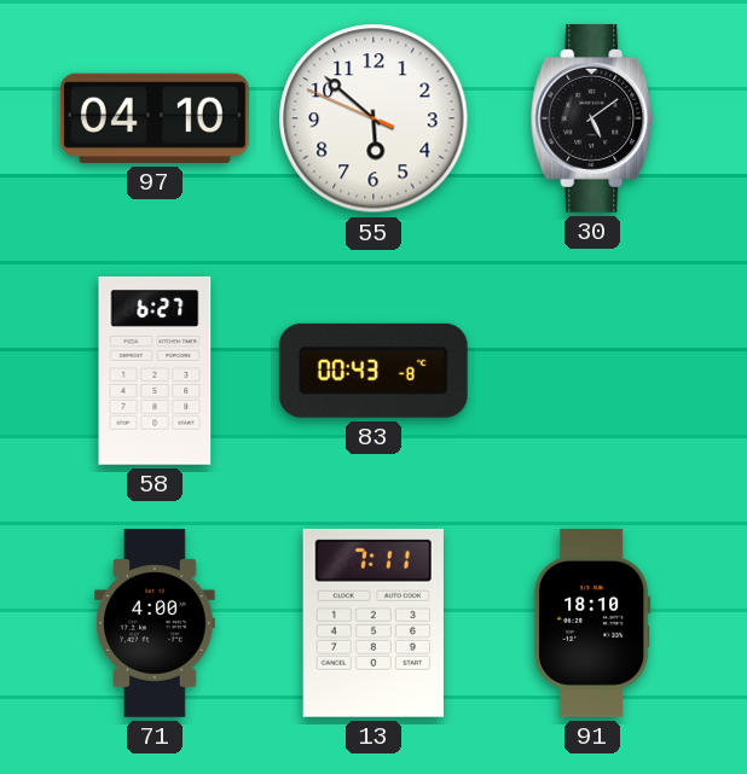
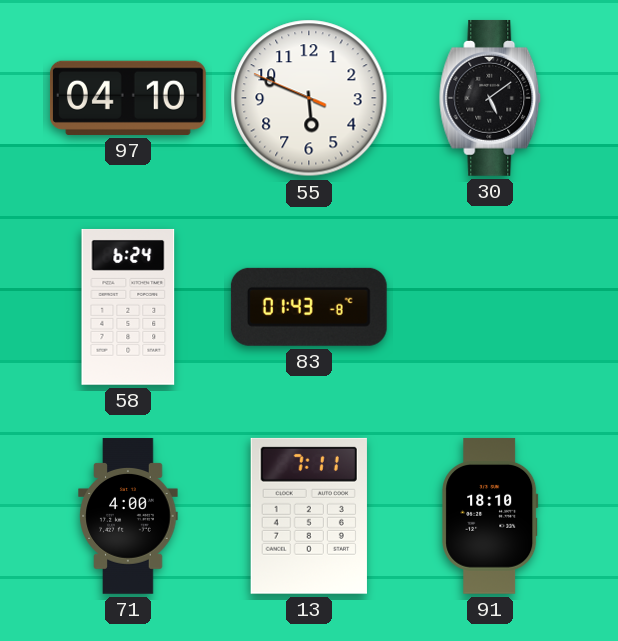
55: 5:51 -> 5:48
58: 6:27 -> 6:24
83: 00:43 -> 01:43
